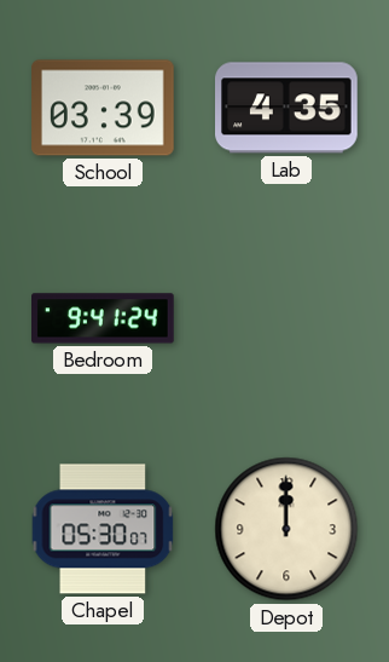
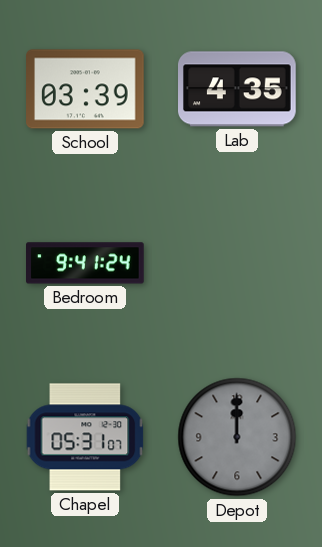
Chapel: 05:30 -> 05:31
Depot dial: cream -> grey
